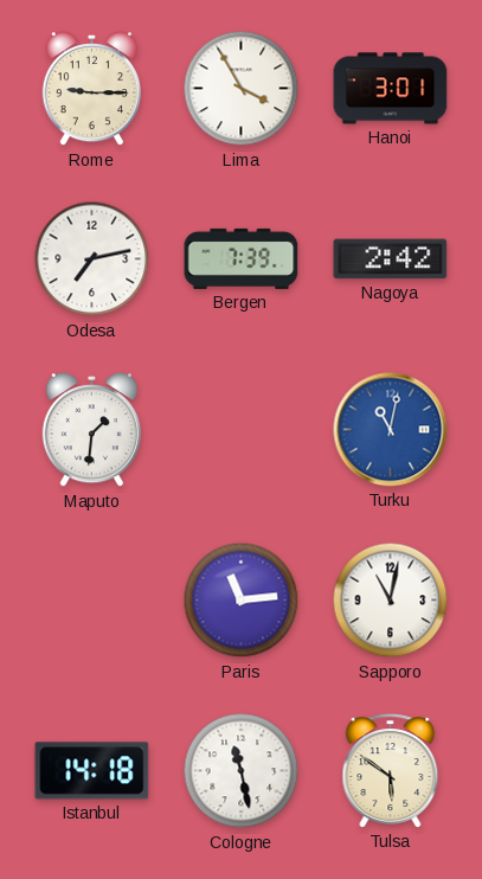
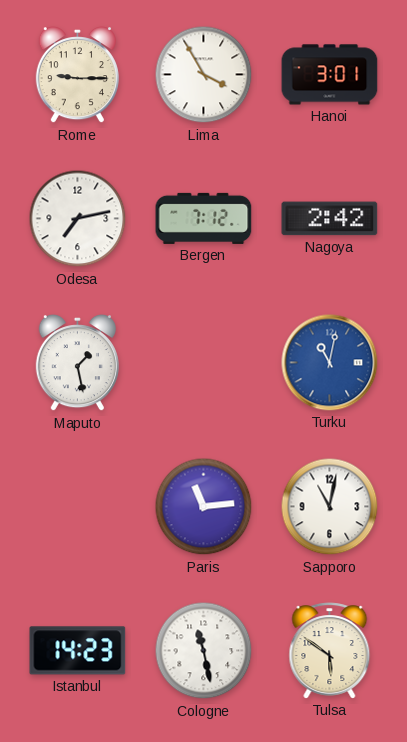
Bergen: 7:39 -> 7:12
Maputo: 1:31 -> 1:28
Istanbul: 14:18 -> 14:23
